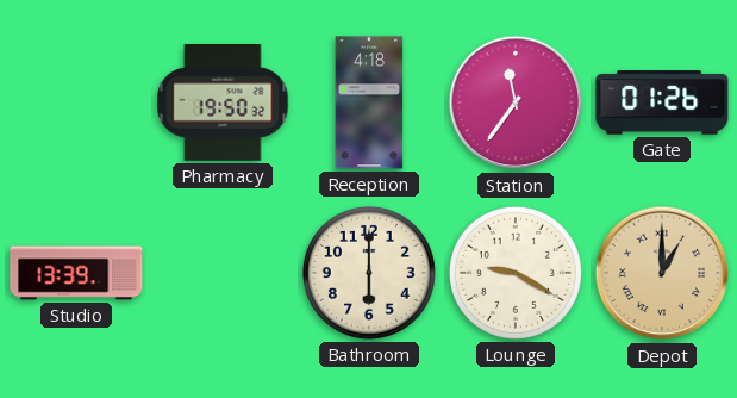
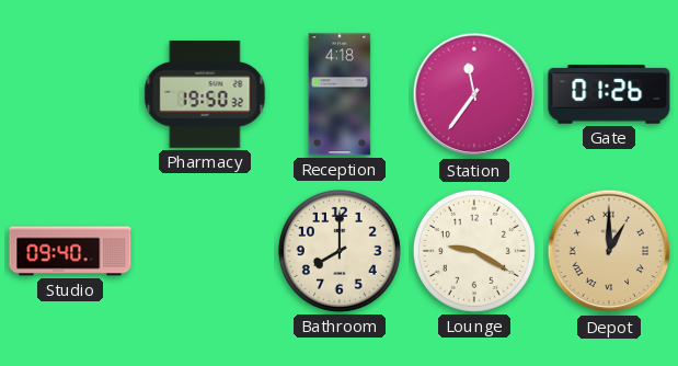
Studio: 13:39 -> 09:40
Bathroom: 6:00 -> 8:00
